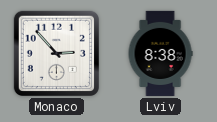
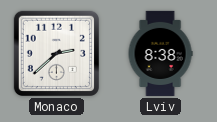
Monaco: 2:53 -> 2:38
